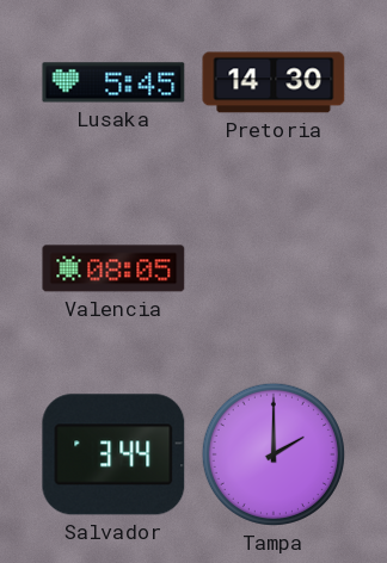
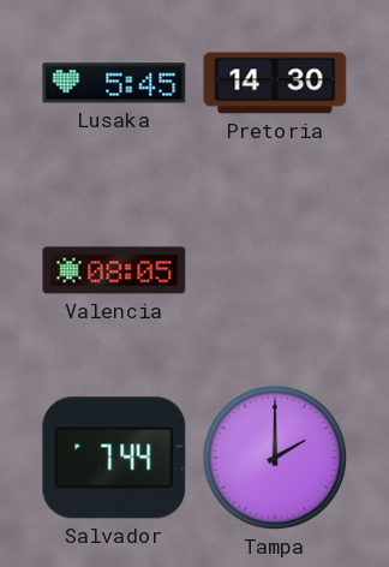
Salvador: 3:44 -> 7:44
